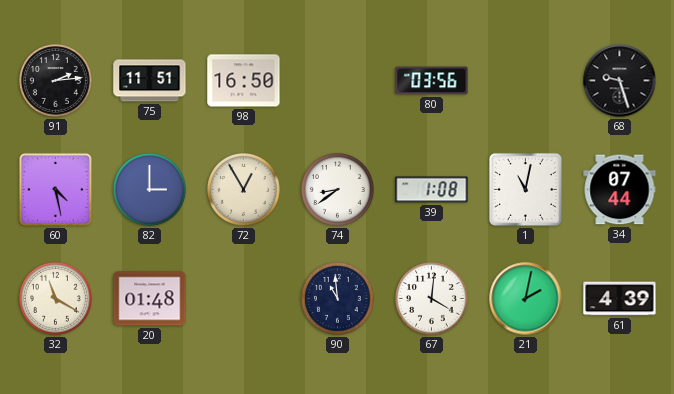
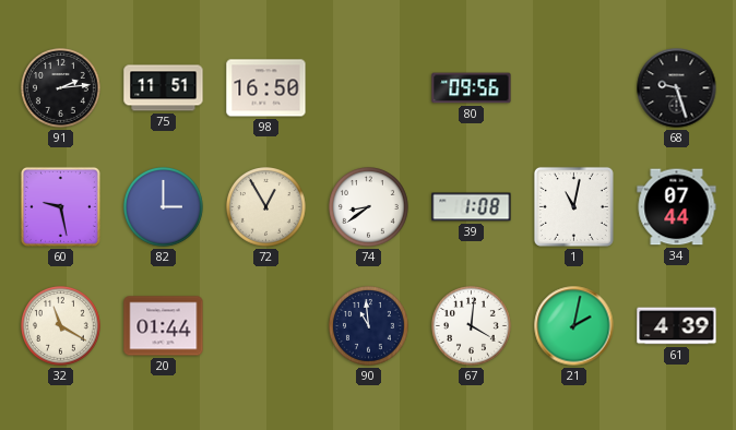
80: 03:56 -> 09:56
60: 4:28 -> 9:28
20: 01:48 -> 01:44
